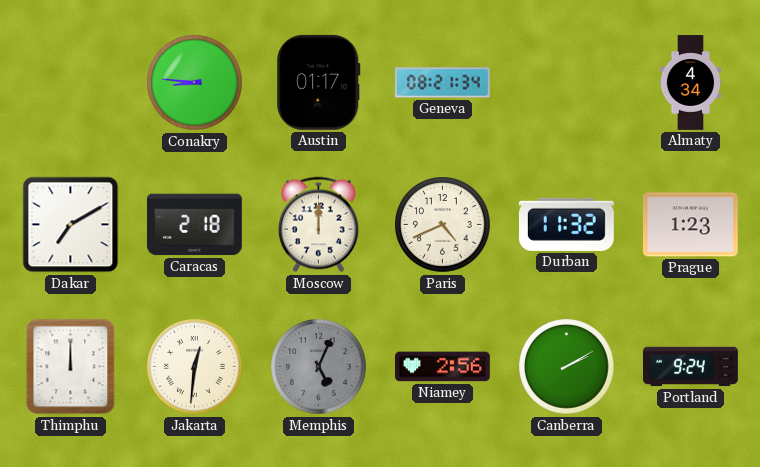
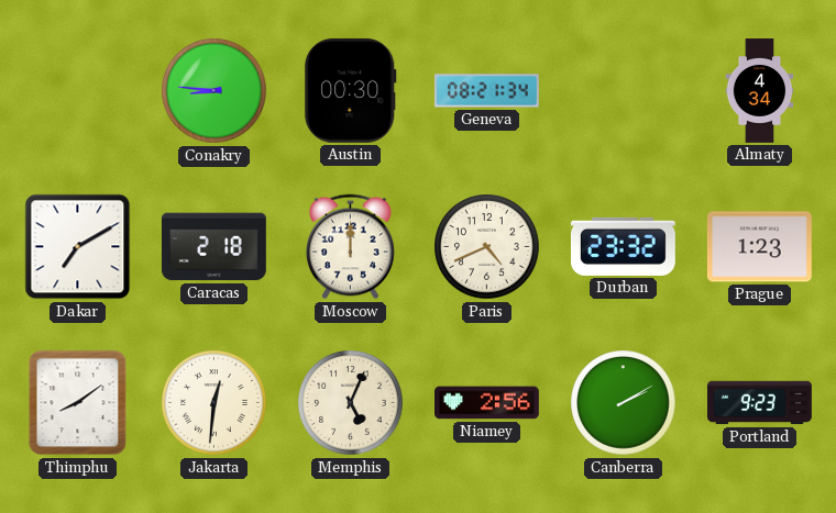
Austin: 01:17 -> 00:30
Durban: 11:32 -> 23:32
Thimphu: 12:00 -> 8:09
Memphis dial: grey -> cream
Portland: 9:24 -> 9:23
